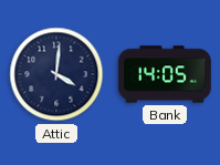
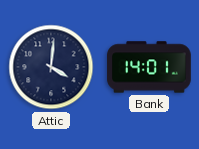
Bank: 14:05 -> 14:01
